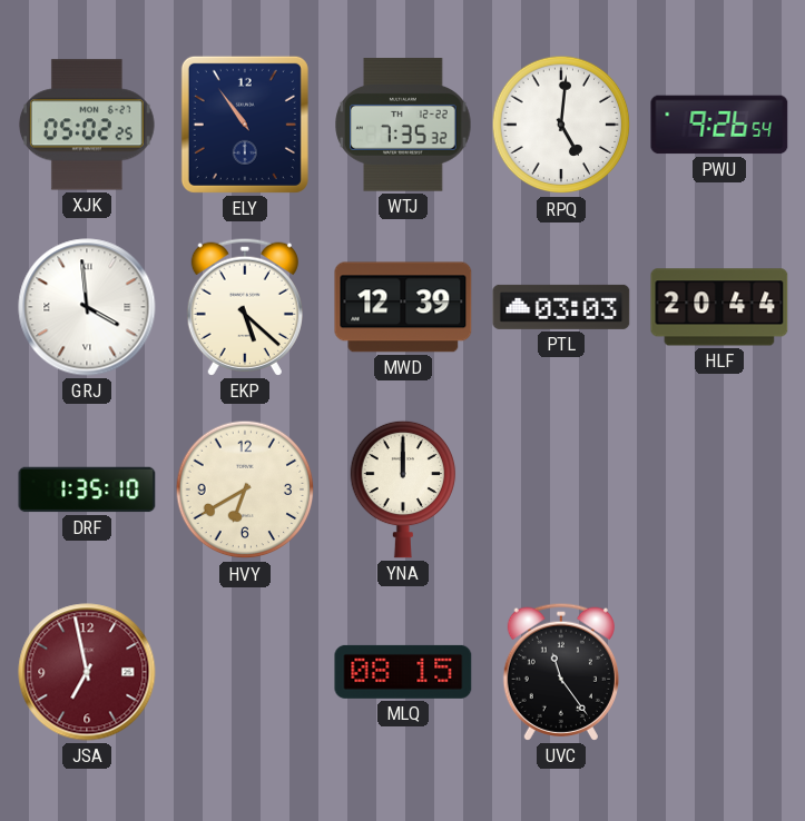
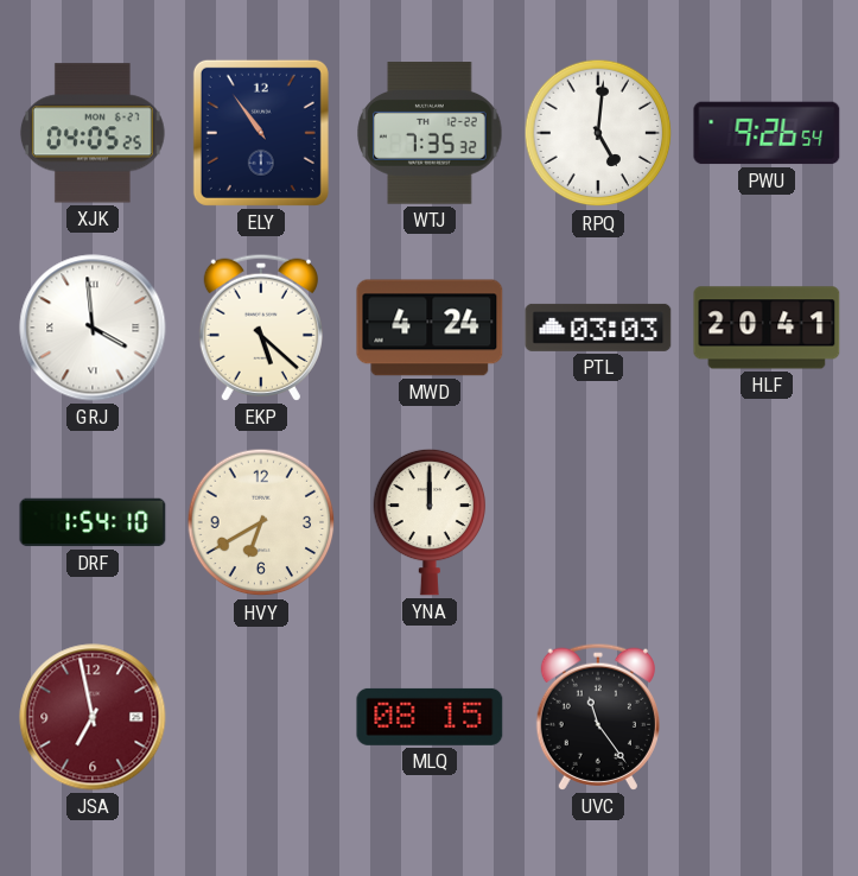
XJK: 05:02 -> 04:05
MWD: 12:39 -> 4:24
HLF: 20:44 -> 20:41
DRF: 1:35 -> 1:54
